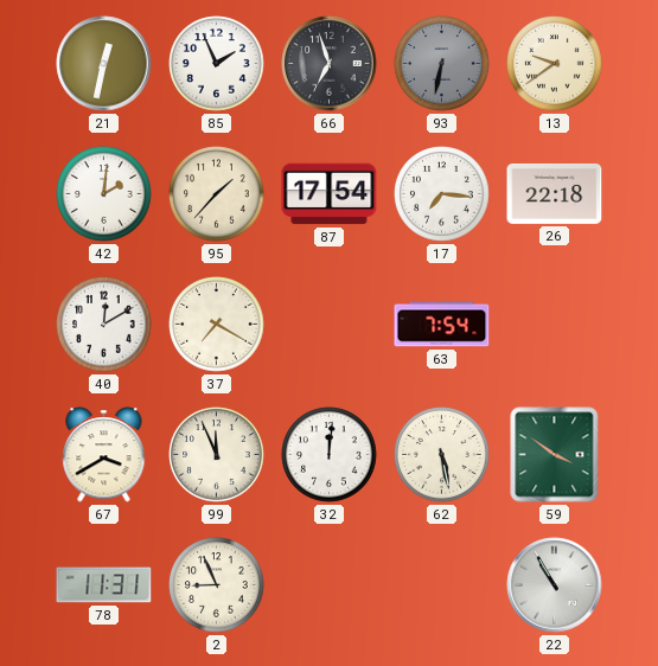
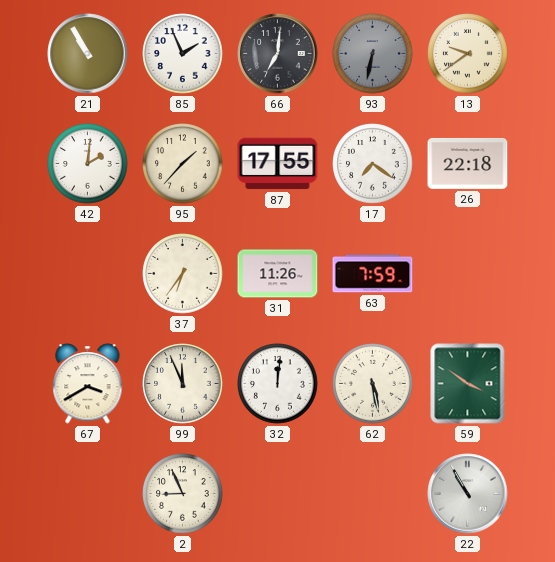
21: 12:32 -> 10:55
66: 6:57 -> 7:01
87: 17:54 -> 17:55
17: 7:16 -> 7:21
40: 12:10 -> none
37: 7:20 -> 6:36
31: none -> 11:26
63: 7:54 -> 7:59
78: 11:31 -> none
